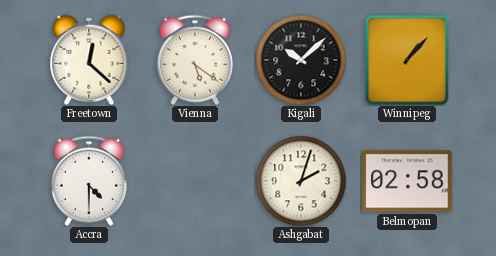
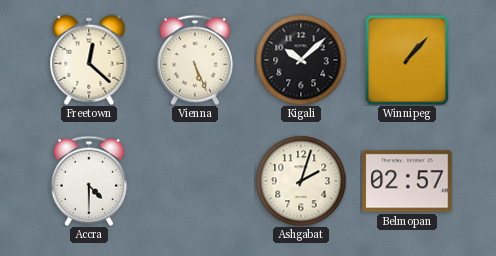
Vienna: 5:21 -> 5:26
Belmopan: 02:58 -> 02:57
